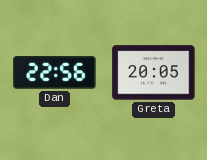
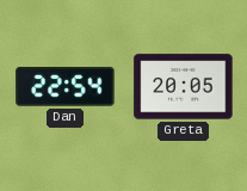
Dan: 22:56 -> 22:54
